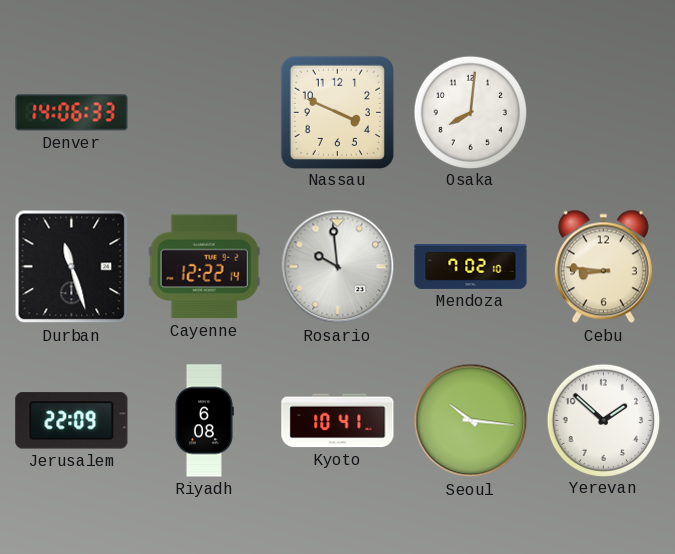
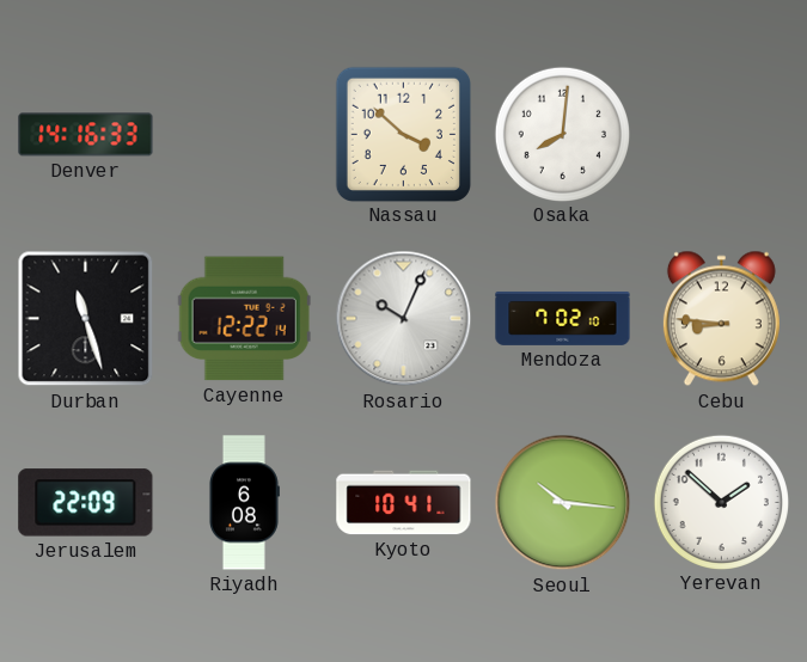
Denver: 14:06 -> 14:16
Nassau: 3:49 -> 3:52
Rosario: 9:59 -> 10:04
